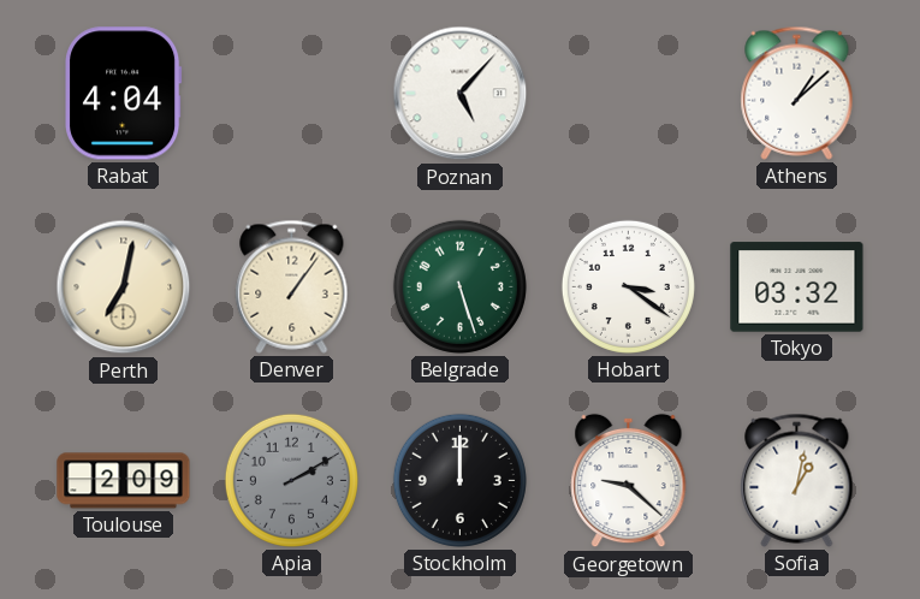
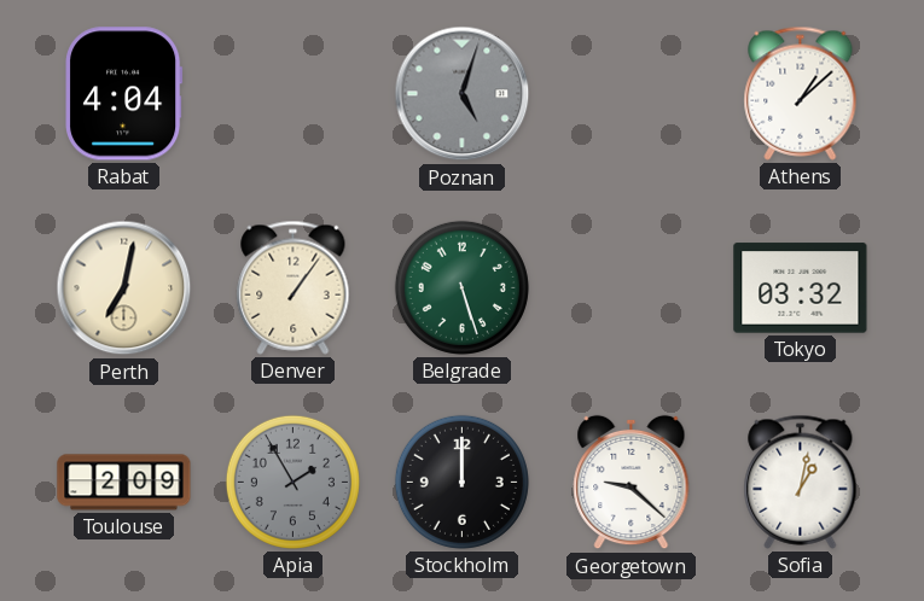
Poznan: 5:07 -> 5:03
Poznan dial: white -> grey
Hobart: 3:21 -> none
Apia: 2:10 -> 1:55
